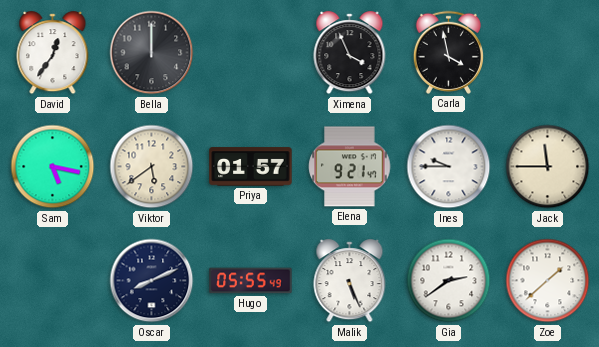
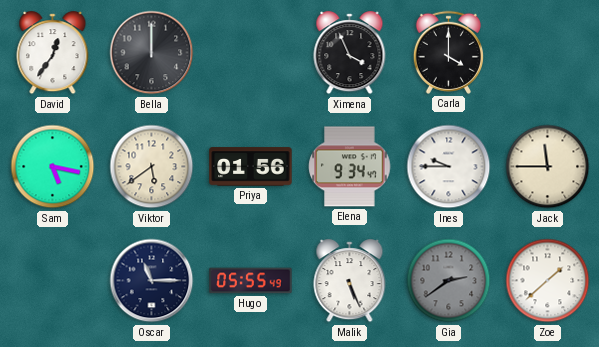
Carla: 3:58 -> 4:00
Priya: 01:57 -> 01:56
Elena: 9:21 -> 9:34
Oscar: 8:11 -> 11:15
Gia dial: white -> grey
